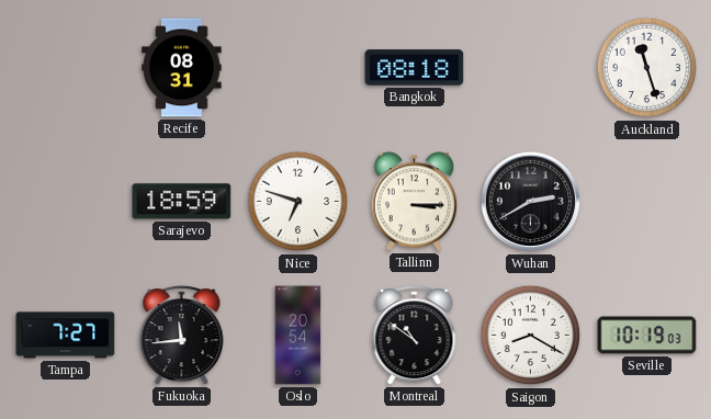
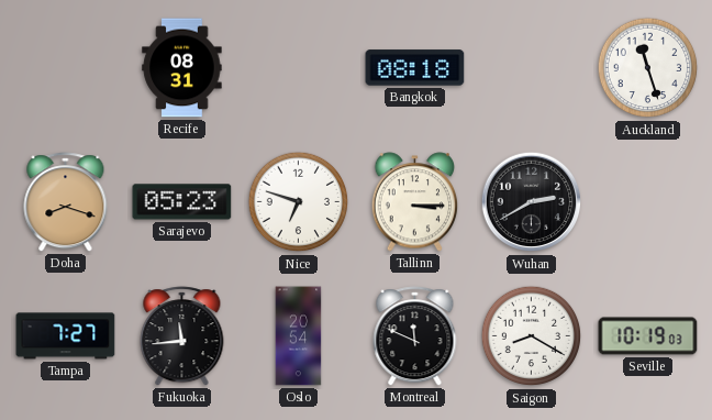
Doha: none -> 8:18
Sarajevo: 18:59 -> 05:23
Montreal: 10:51 -> 11:49
